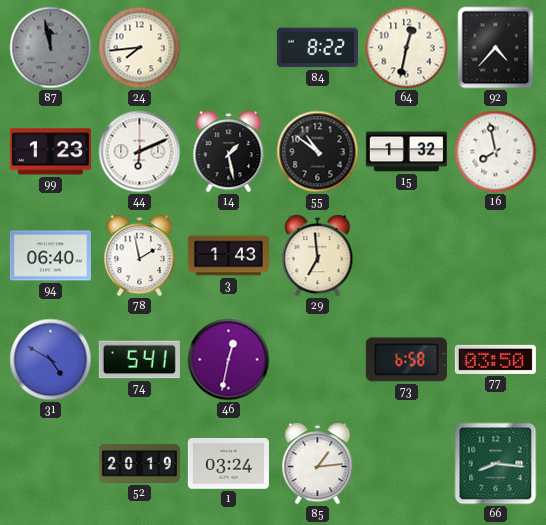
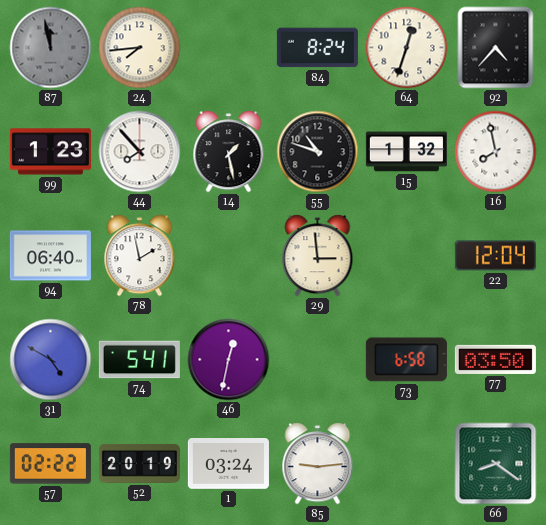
84: 8:22 -> 8:24
64: 12:32 -> 12:33
44: 6:11 -> 7:53
55: 10:51 -> 10:48
3: 1:43 -> none
29: 6:59 -> 2:59
22: none -> 12:04
57: none -> 02:22
85: 1:14 -> 9:14
66: 8:16 -> 8:21
